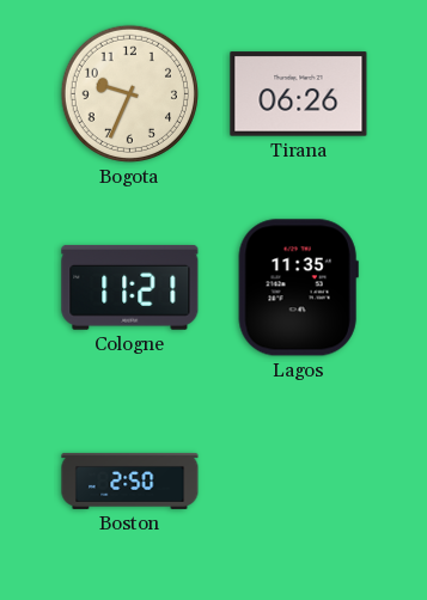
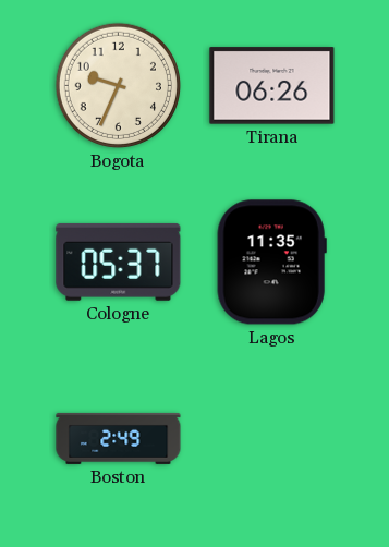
Cologne: 11:21 -> 05:37
Boston: 2:50 -> 2:49
